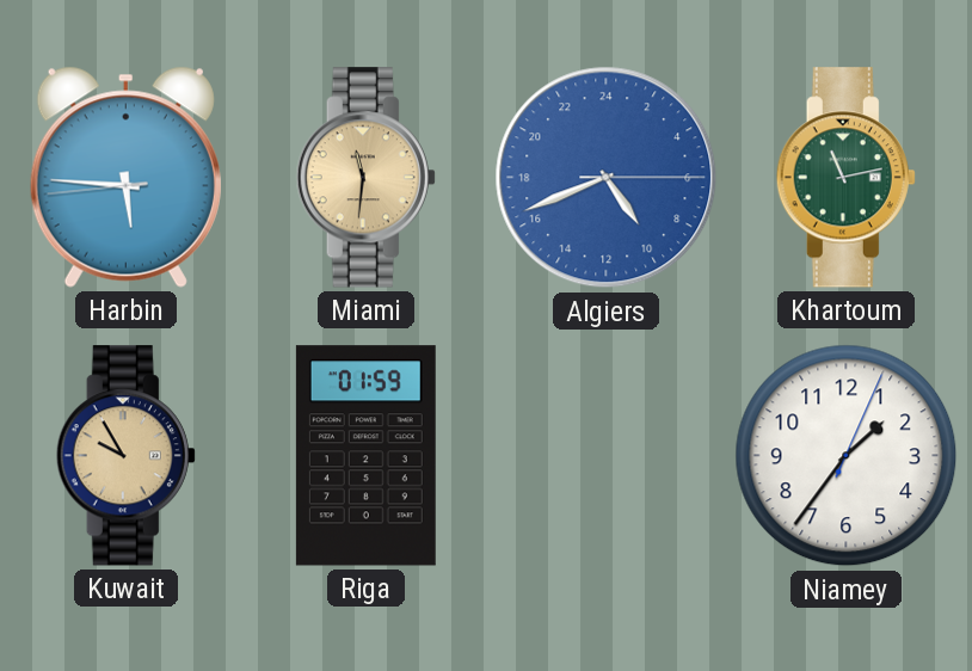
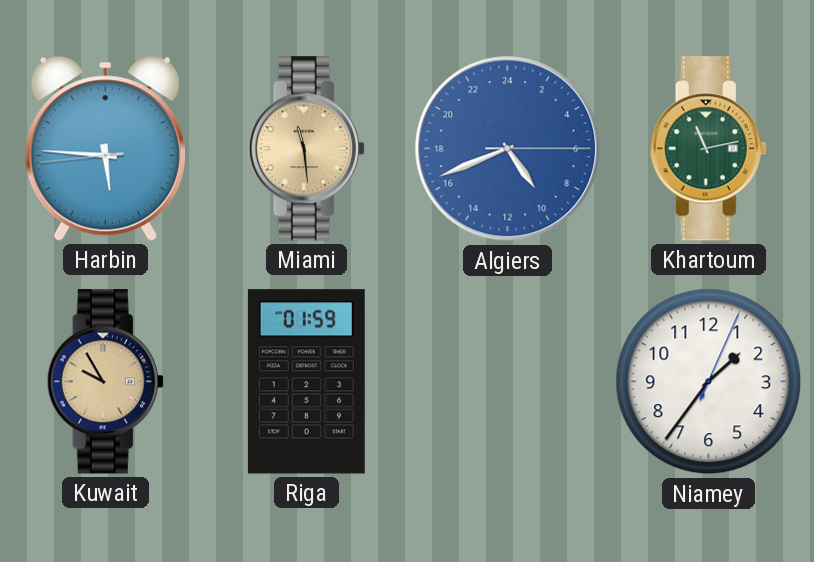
Miami: 11:31 -> 11:29
